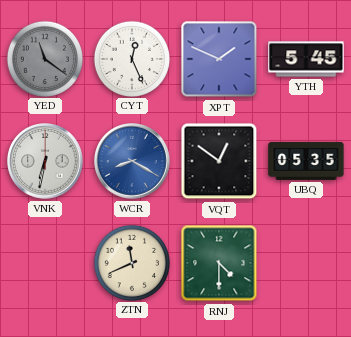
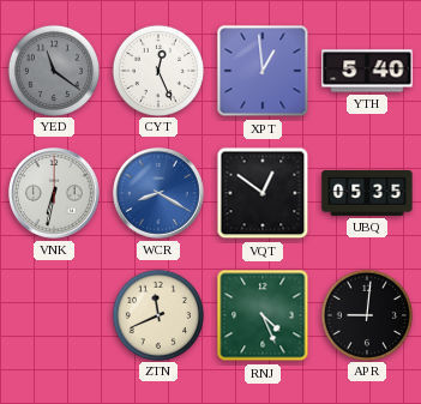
XPT: 1:49 -> 12:59
YTH: 5:45 -> 5:40
RNJ: 4:30 -> 4:26
APR: none -> 9:01
